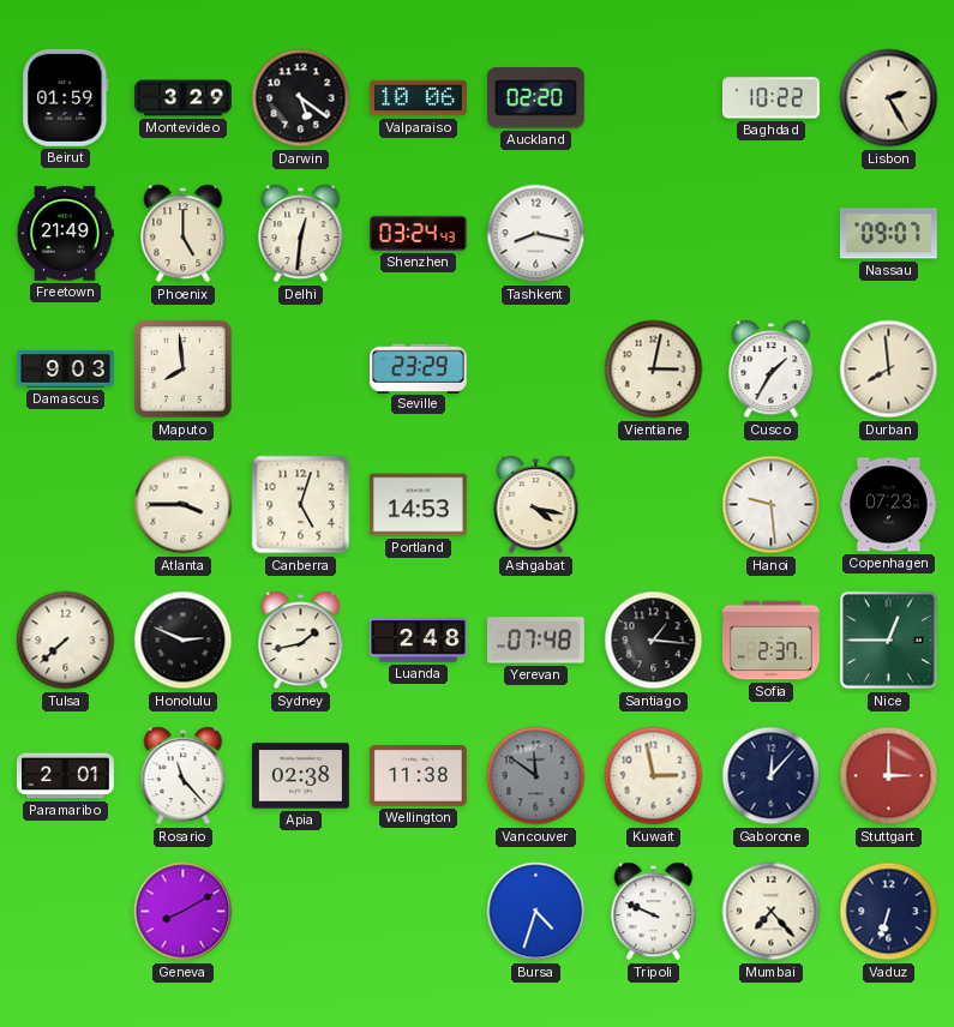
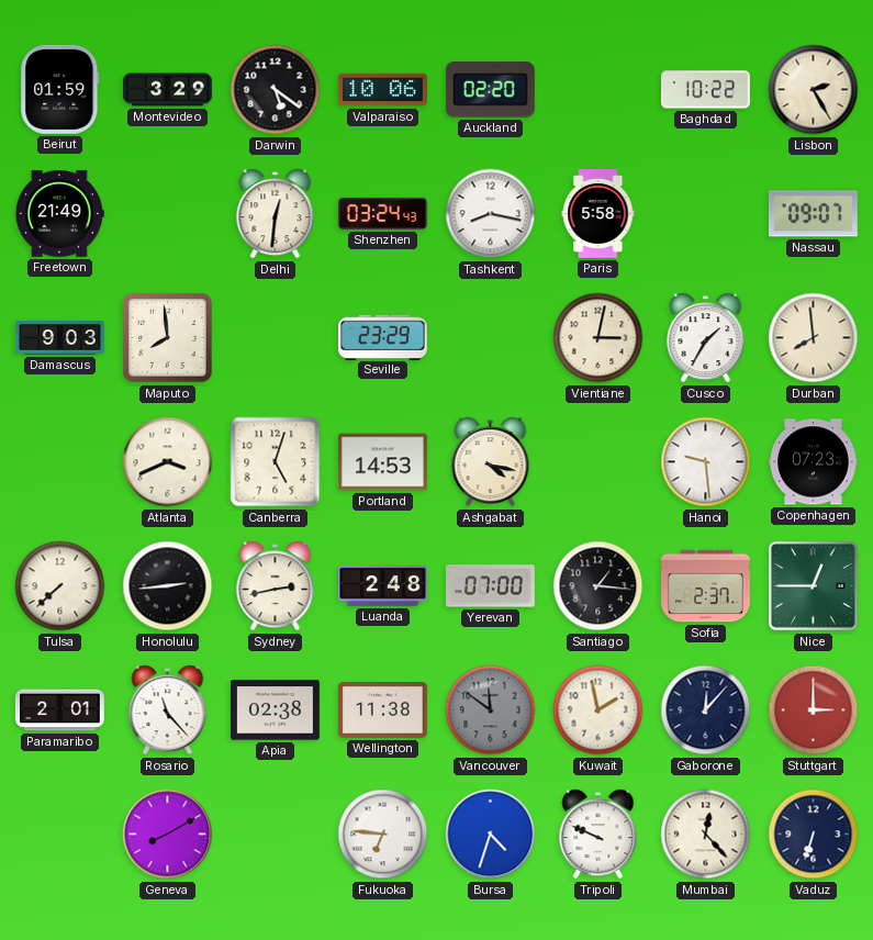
Phoenix: 5:00 -> none
Paris: none -> 5:58
Atlanta: 3:45 -> 3:41
Honolulu: 2:49 -> 2:44
Sydney: 1:43 -> 2:43
Yerevan: 07:48 -> 07:00
Kuwait: 2:58 -> 1:58
Fukuoka: none -> 6:46
Mumbai: 7:23 -> 12:23
